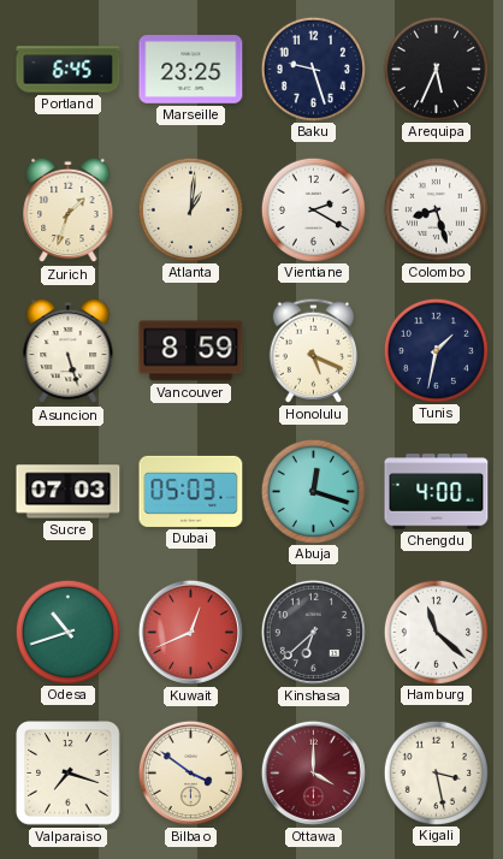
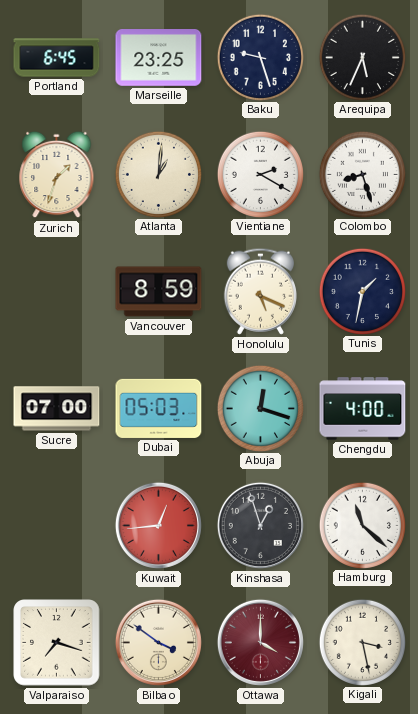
Asuncion: 5:27 -> none
Sucre: 07:03 -> 07:00
Odesa: 10:42 -> none
Kuwait: 12:41 -> 12:44
Kinshasa: 6:38 -> 12:57
